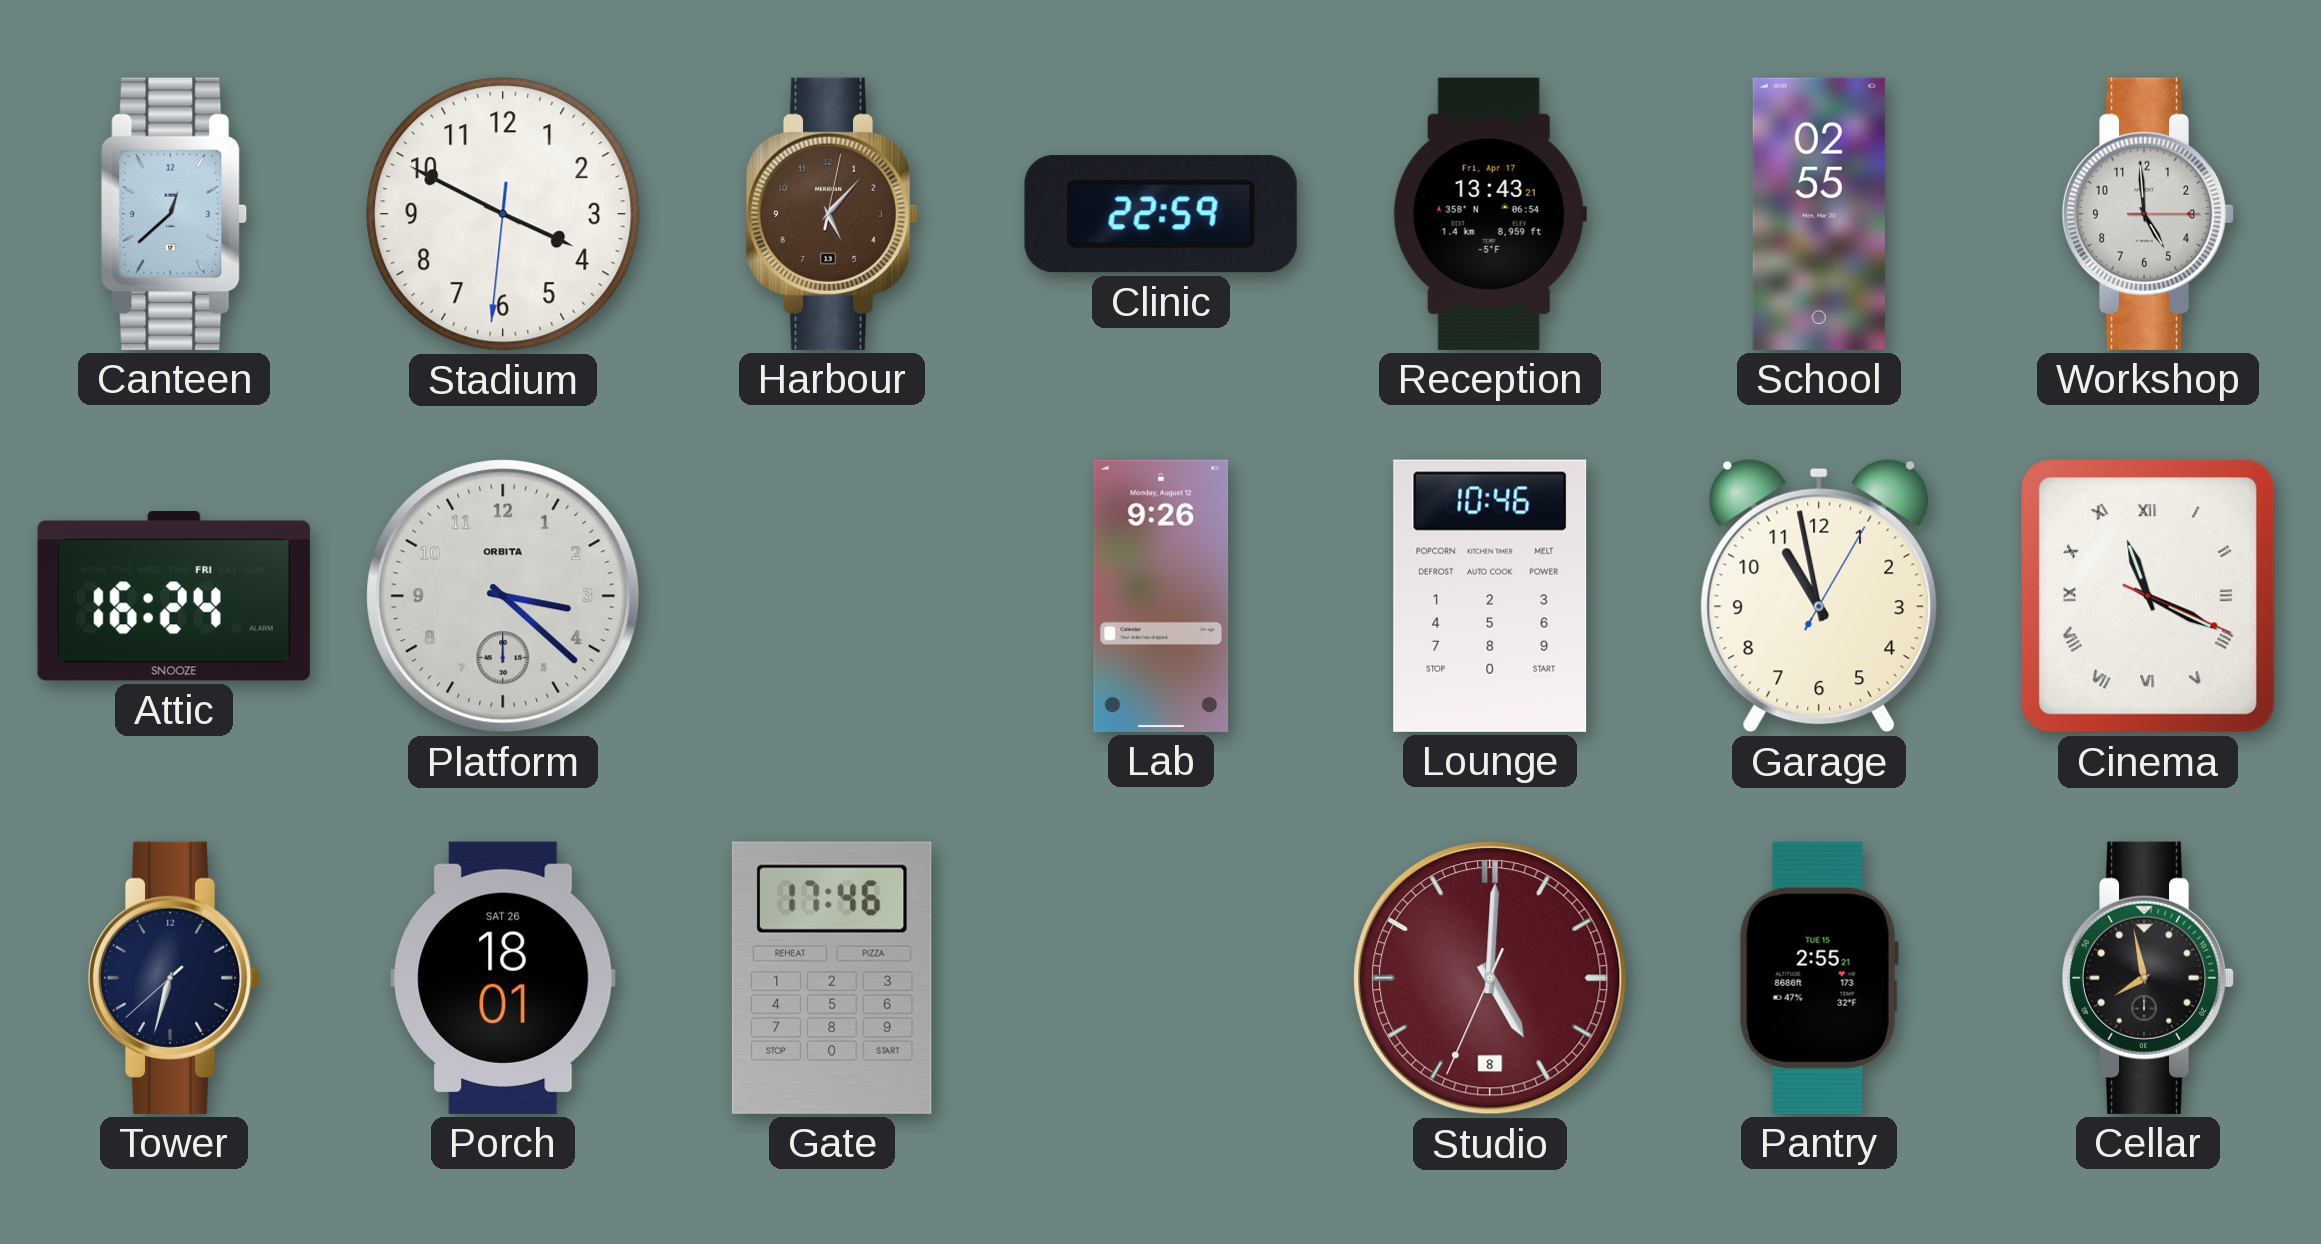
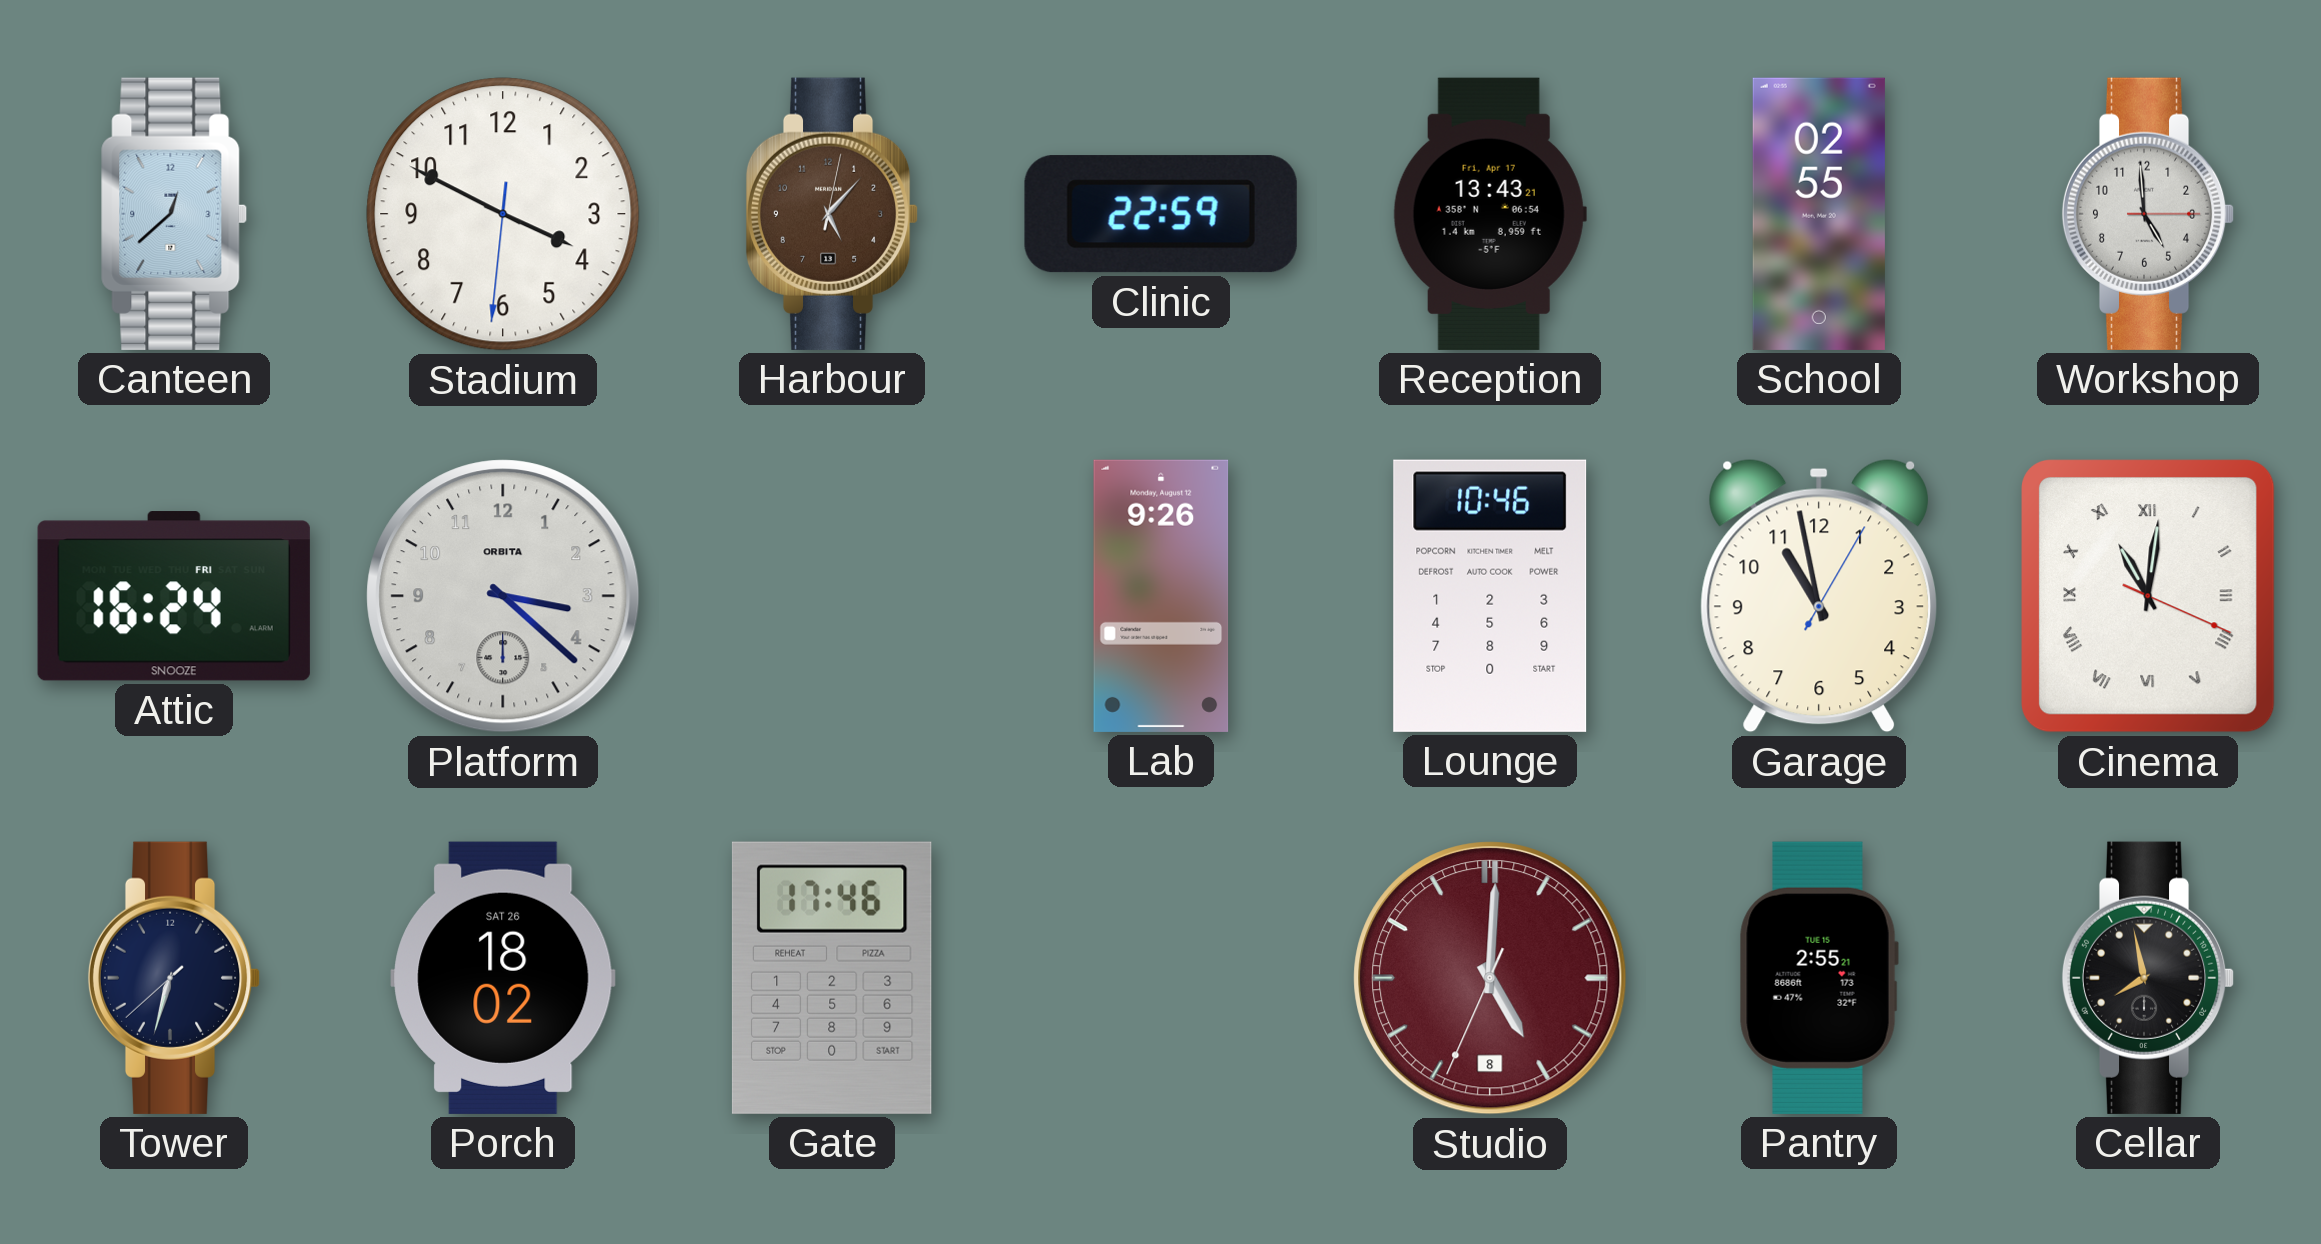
Cinema: 11:19 -> 11:01
Porch: 18:01 -> 18:02
